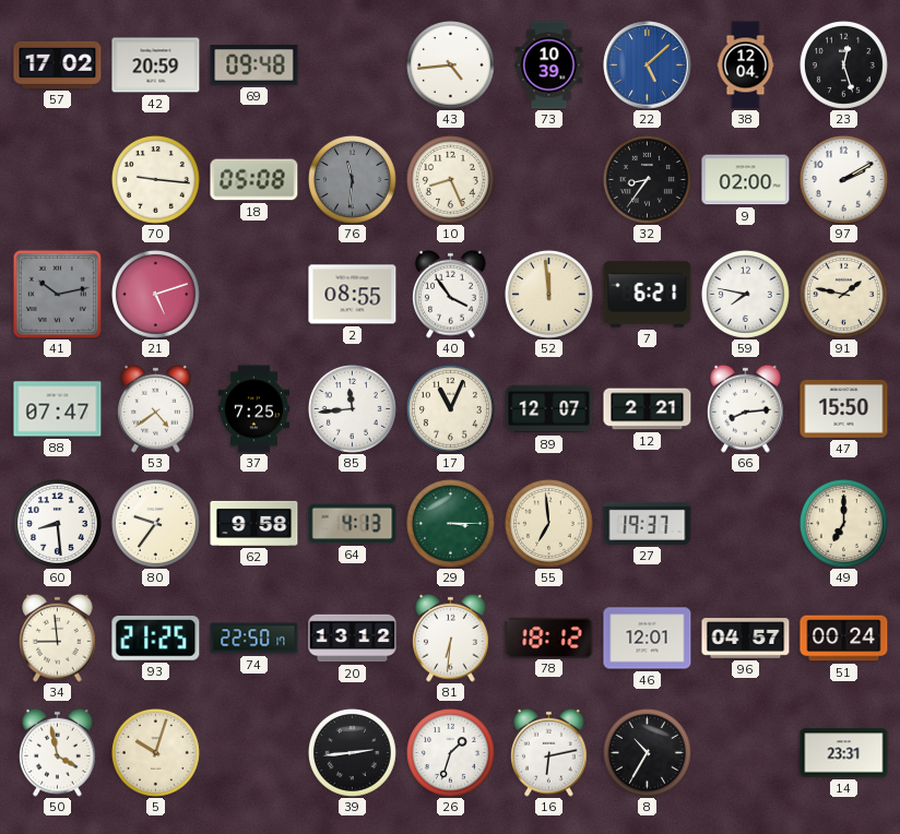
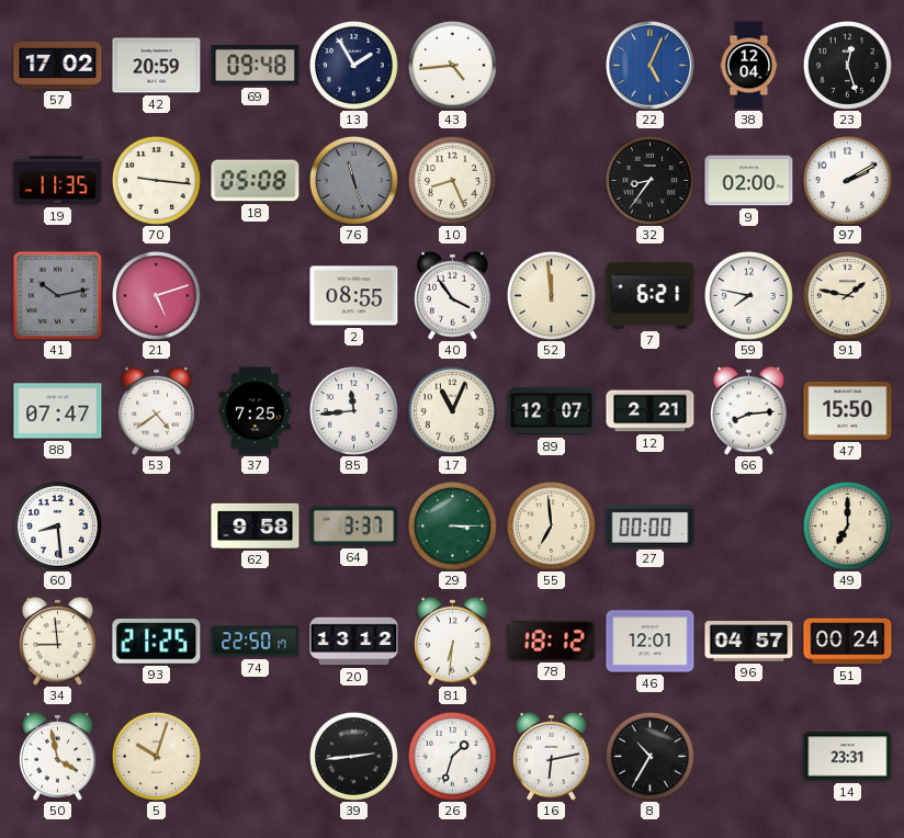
13: none -> 1:55
73: 10:39 -> none
22: 5:08 -> 5:04
19: none -> 11:35
76: 11:31 -> 11:27
80: 9:36 -> none
64: 4:13 -> 3:37
27: 19:37 -> 00:00
